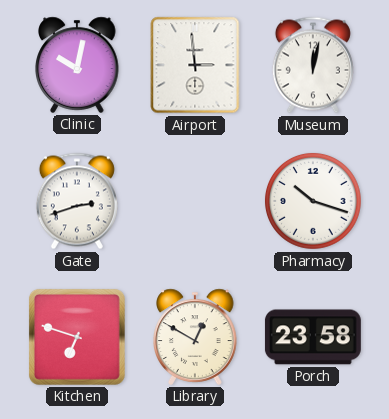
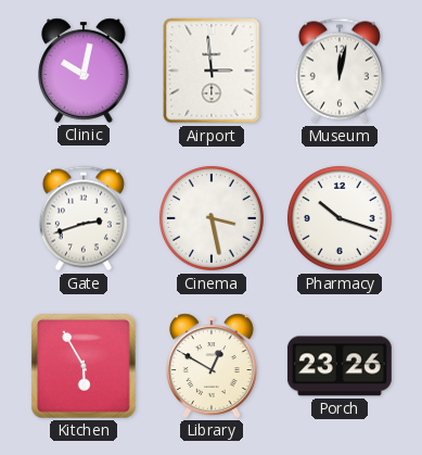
Cinema: none -> 3:28
Kitchen: 6:48 -> 5:55
Porch: 23:58 -> 23:26
